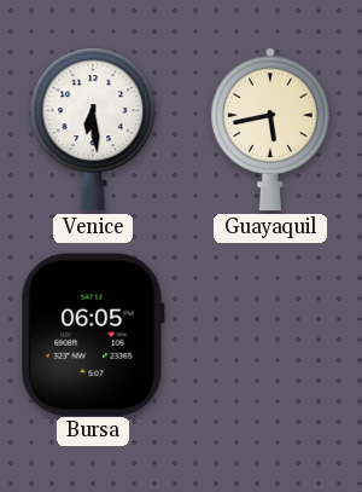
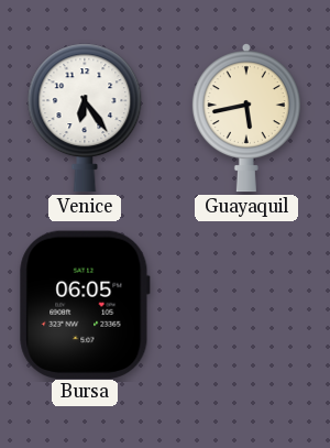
Venice: 6:29 -> 6:24
